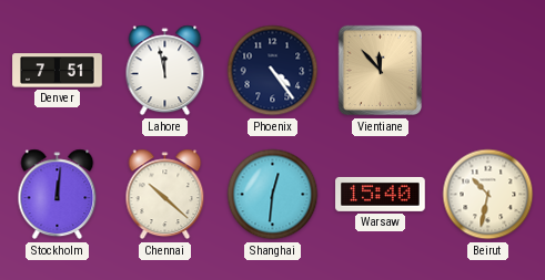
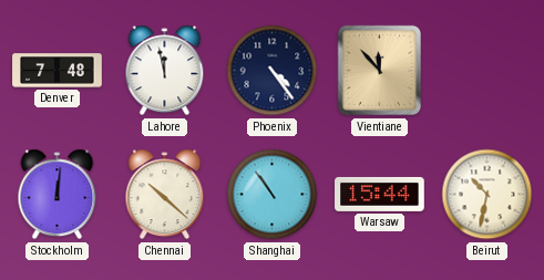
Denver: 7:51 -> 7:48
Shanghai: 12:31 -> 10:54
Warsaw: 15:40 -> 15:44
